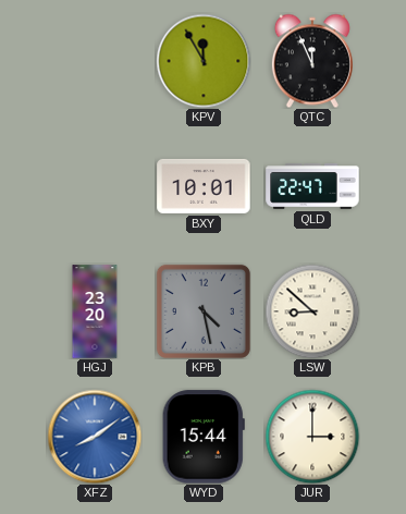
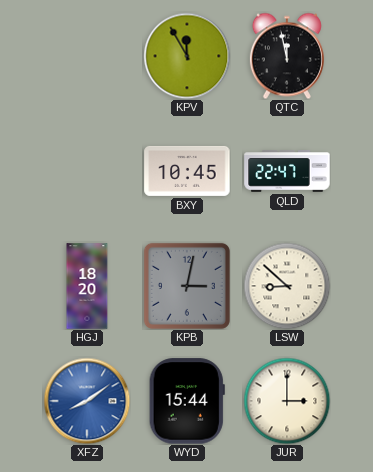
QTC: 11:56 -> 11:58
BXY: 10:01 -> 10:45
HGJ: 23:20 -> 18:20
KPB: 4:28 -> 3:02
